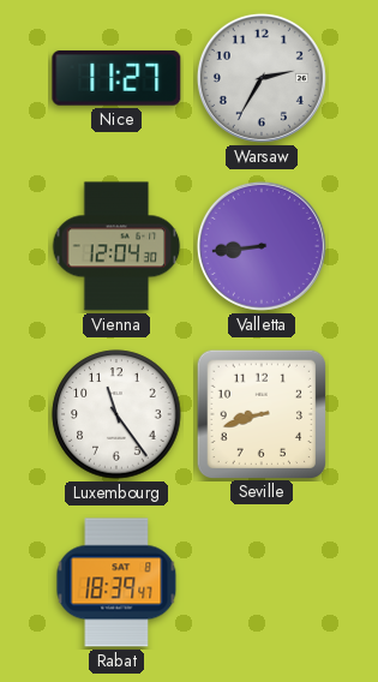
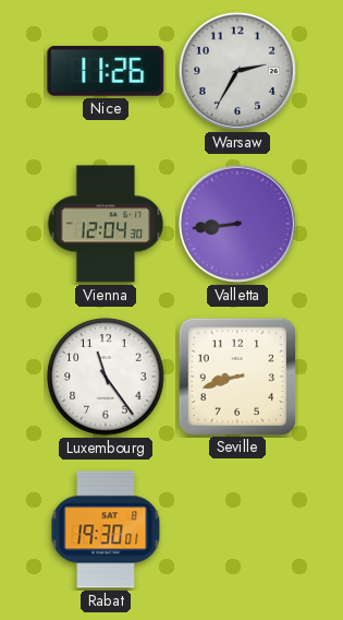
Nice: 11:27 -> 11:26
Rabat: 18:39 -> 19:30
